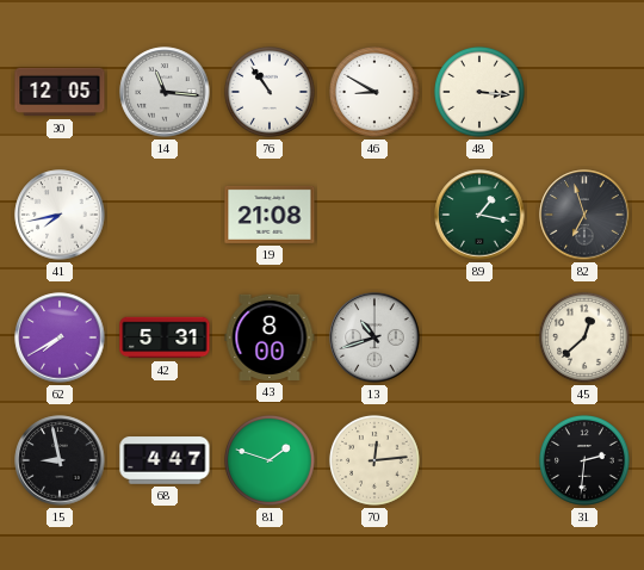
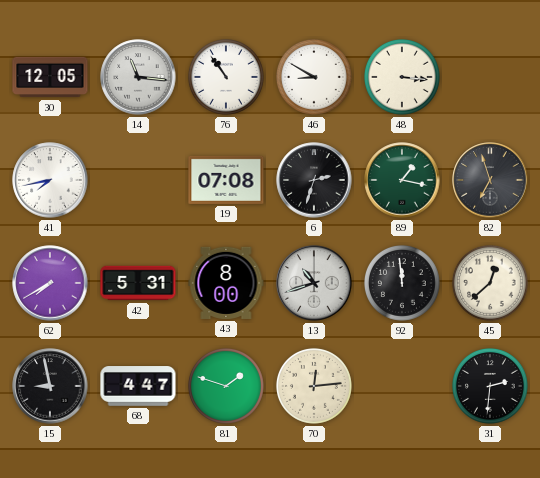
19: 21:08 -> 07:08
6: none -> 2:33
92: none -> 11:59
